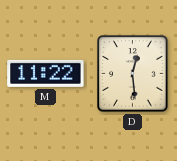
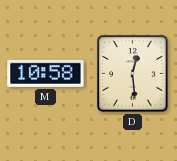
M: 11:22 -> 10:58
